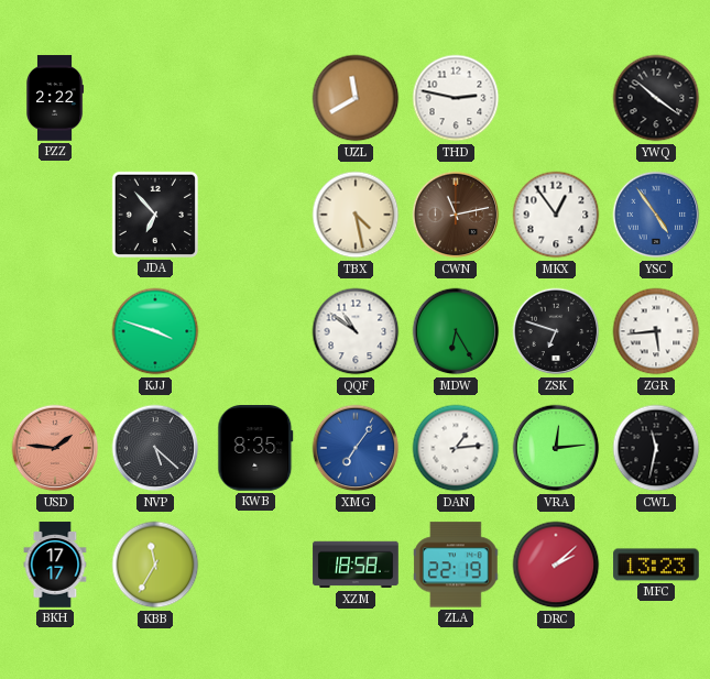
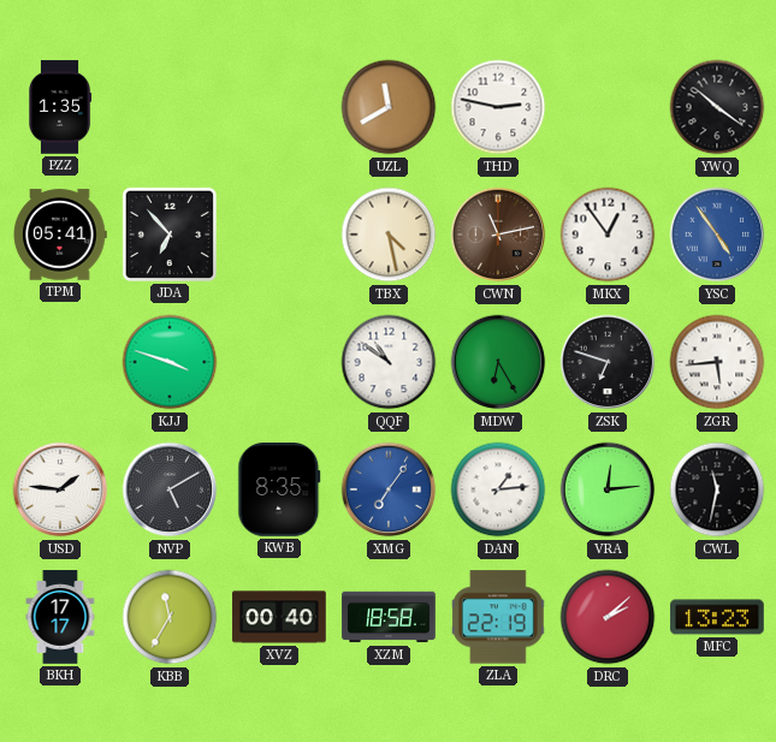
PZZ: 2:22 -> 1:35
TPM: none -> 05:41
USD dial: salmon -> white
NVP: 5:22 -> 5:10
XVZ: none -> 00:40
